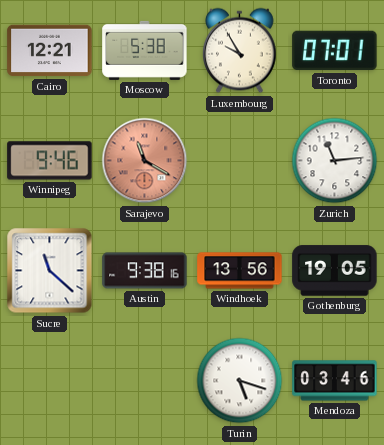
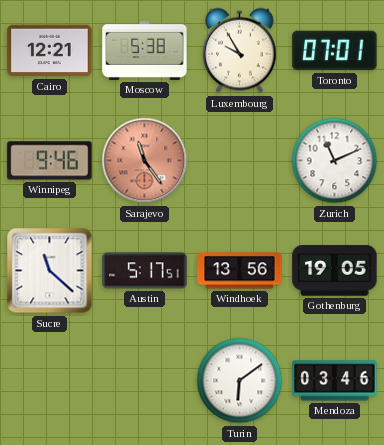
Sarajevo: 11:20 -> 11:24
Zurich: 11:14 -> 11:11
Austin: 9:38 -> 5:17
Turin: 5:18 -> 6:09
